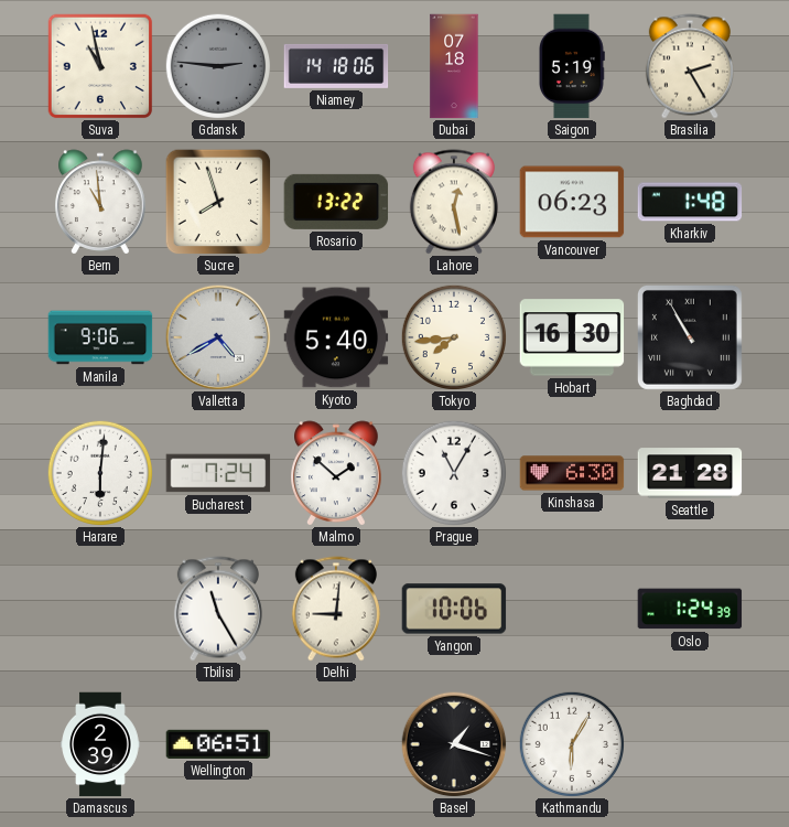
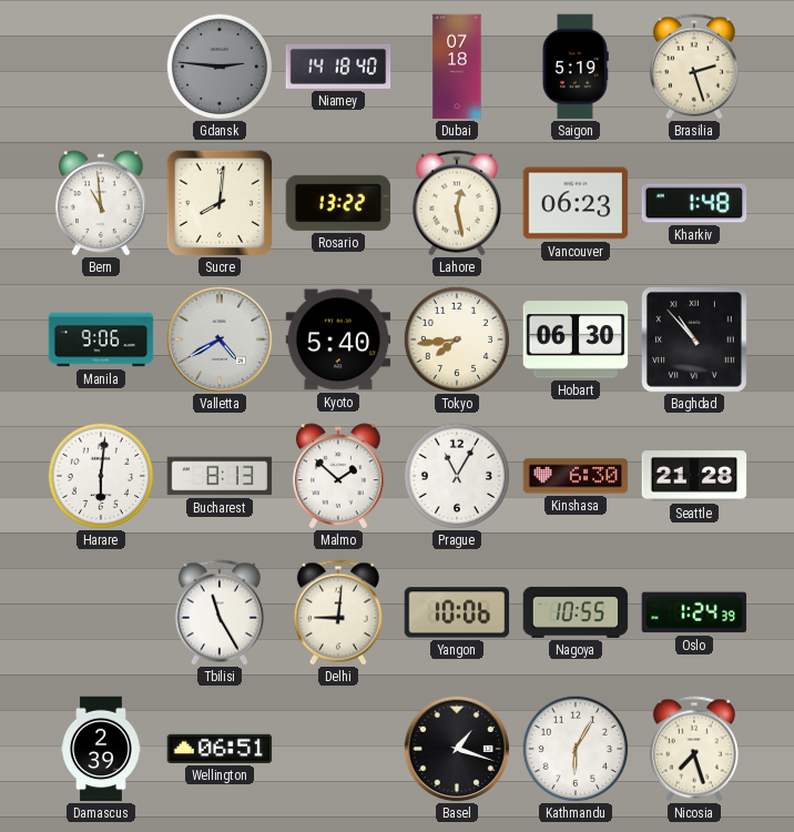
Suva: 10:58 -> none
Niamey: 14:18:06 -> 14:18:40
Brasilia: 2:25 -> 2:27
Sucre: 7:57 -> 8:01
Hobart: 16:30 -> 06:30
Baghdad: 10:55 -> 10:53
Bucharest: 7:24 -> 8:13
Nagoya: none -> 10:55
Nicosia: none -> 7:27
